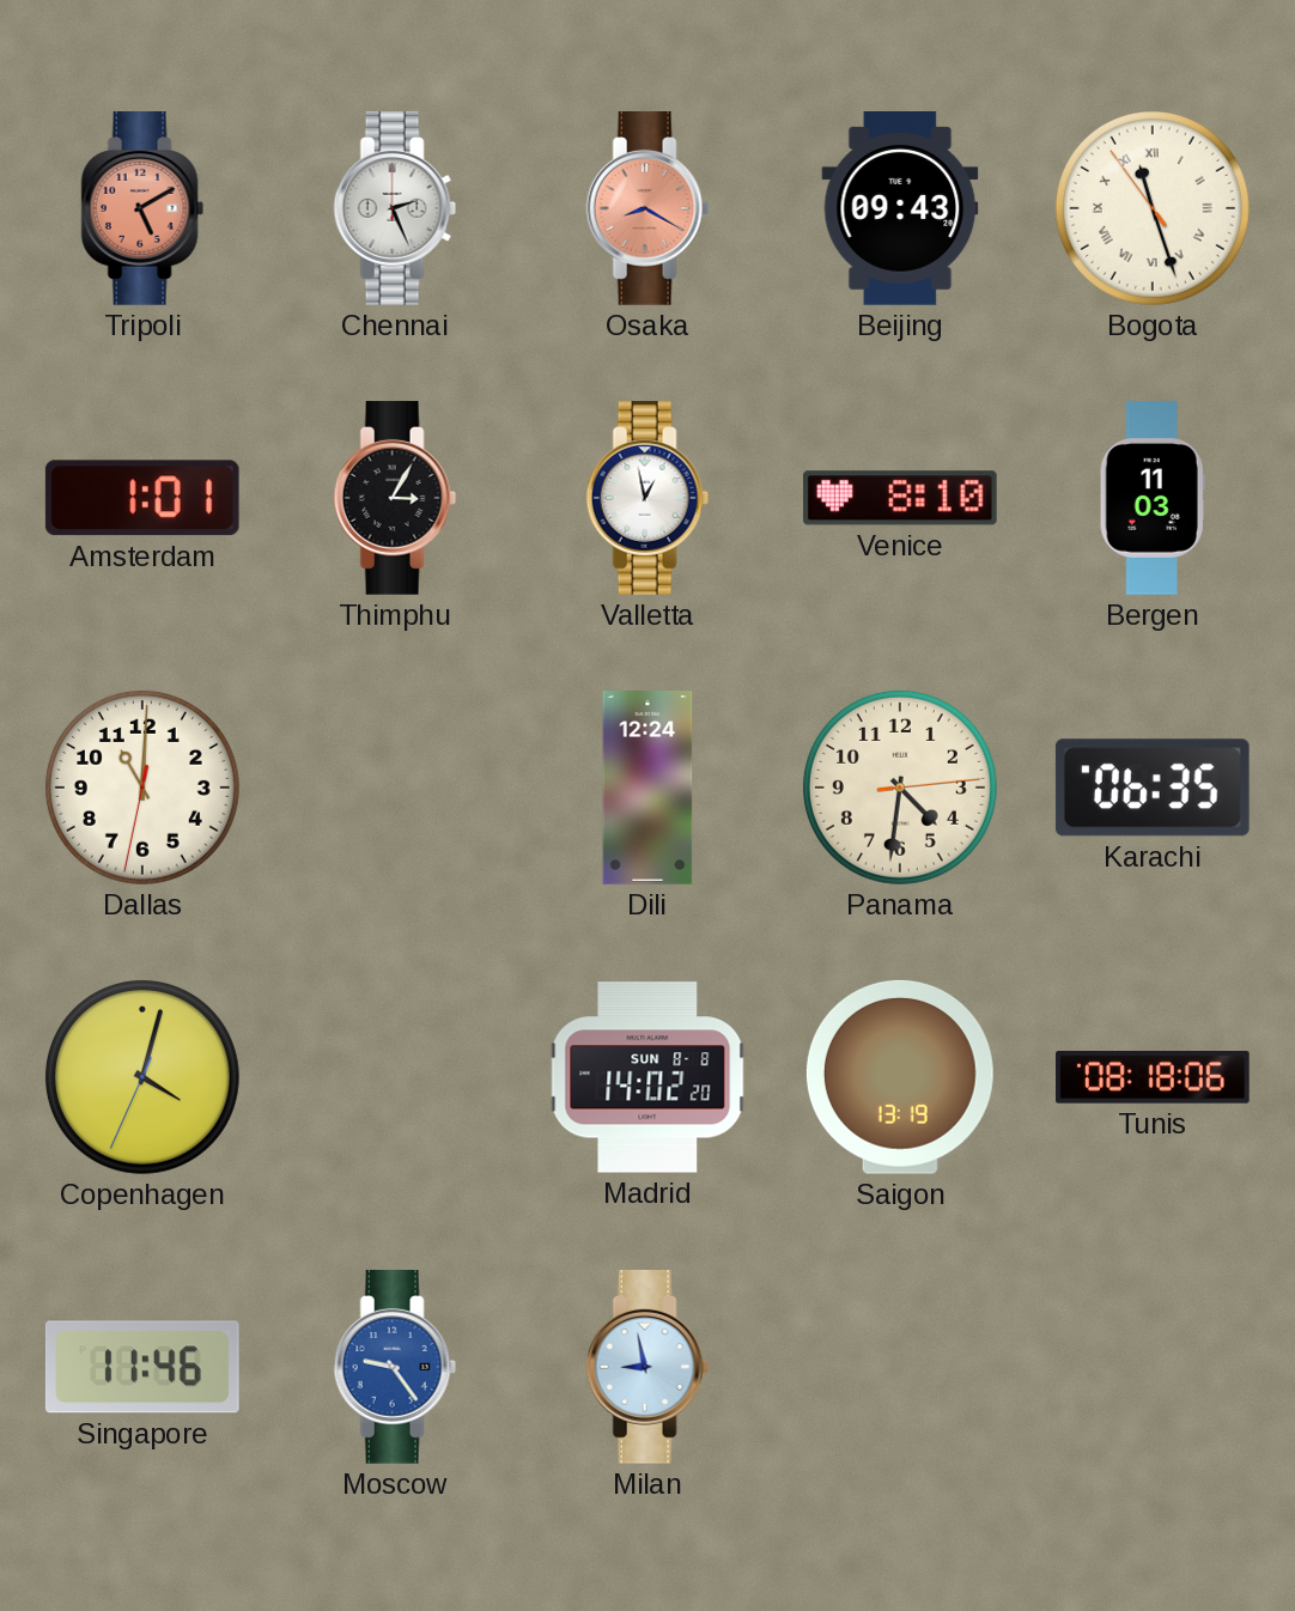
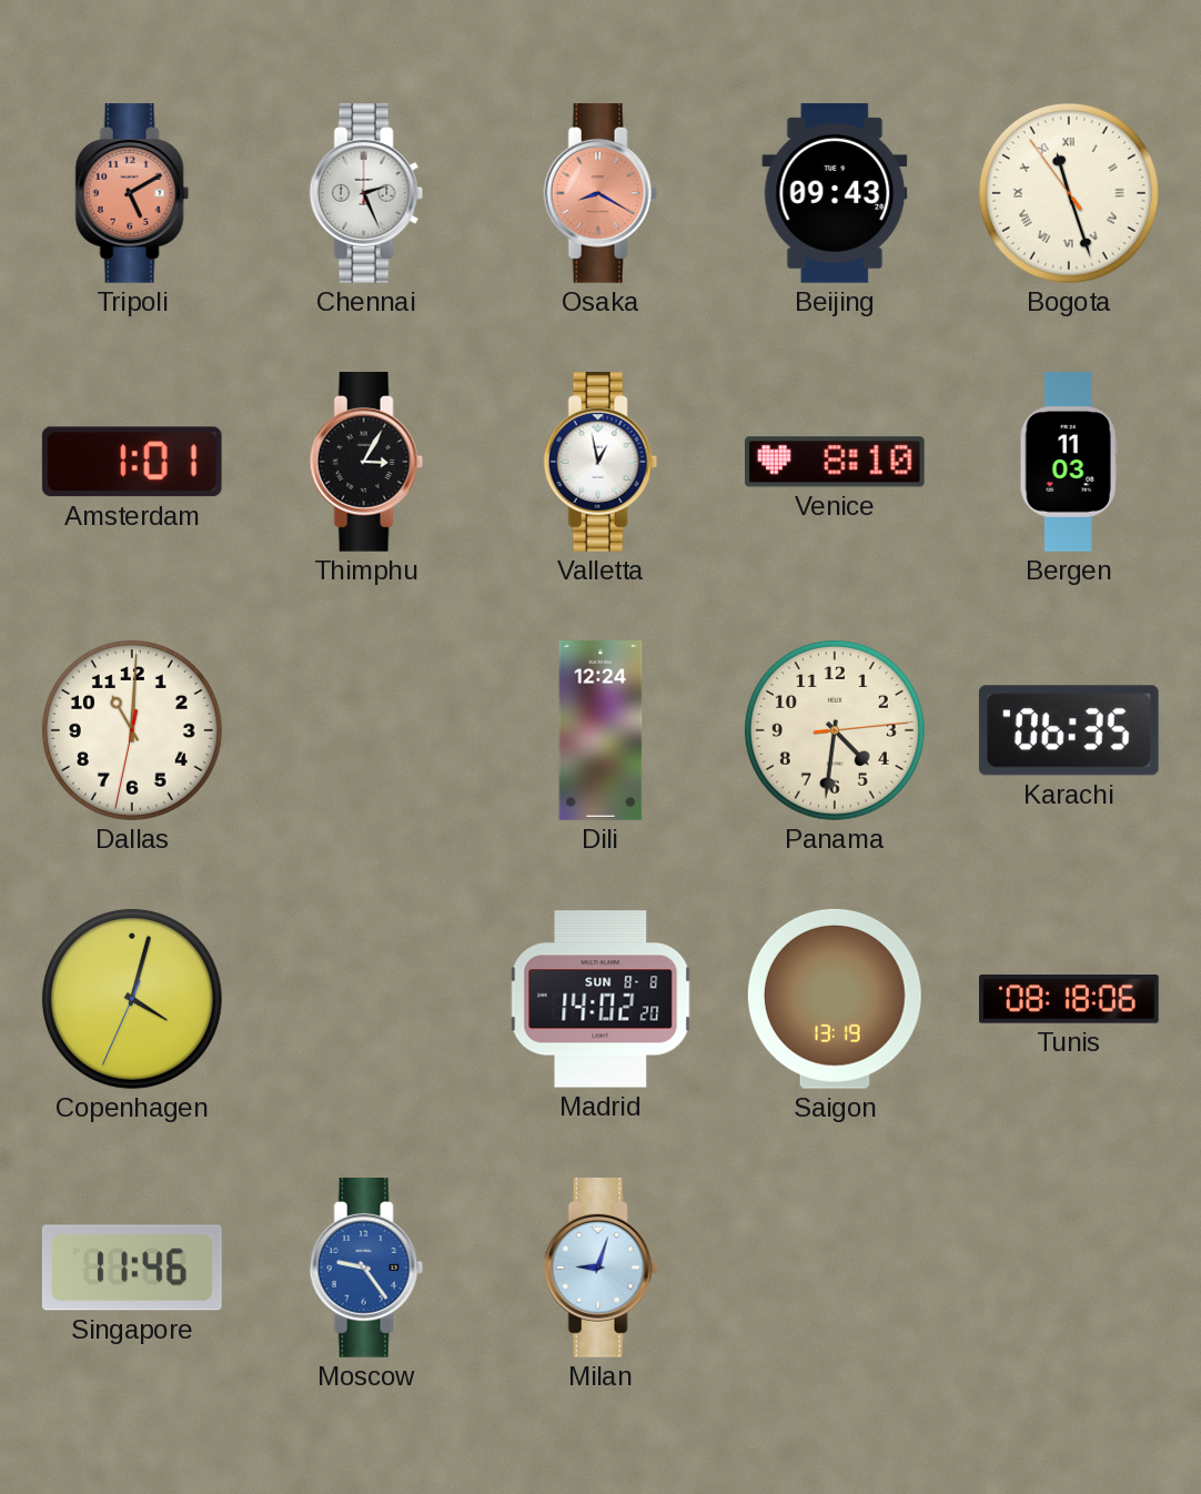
Milan: 8:58 -> 9:03
